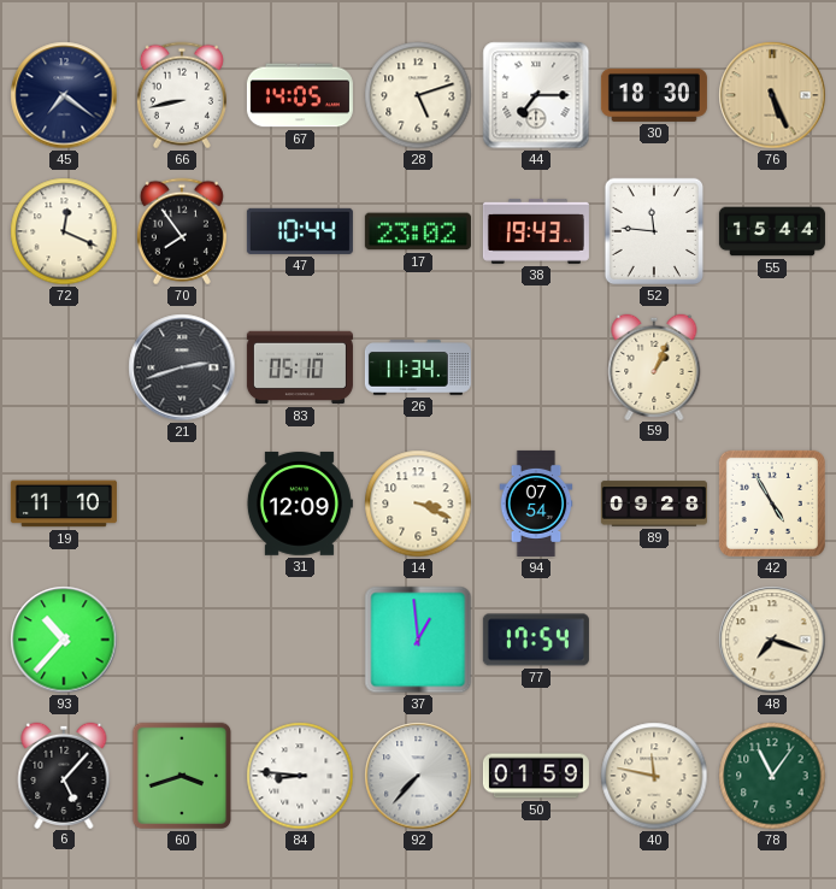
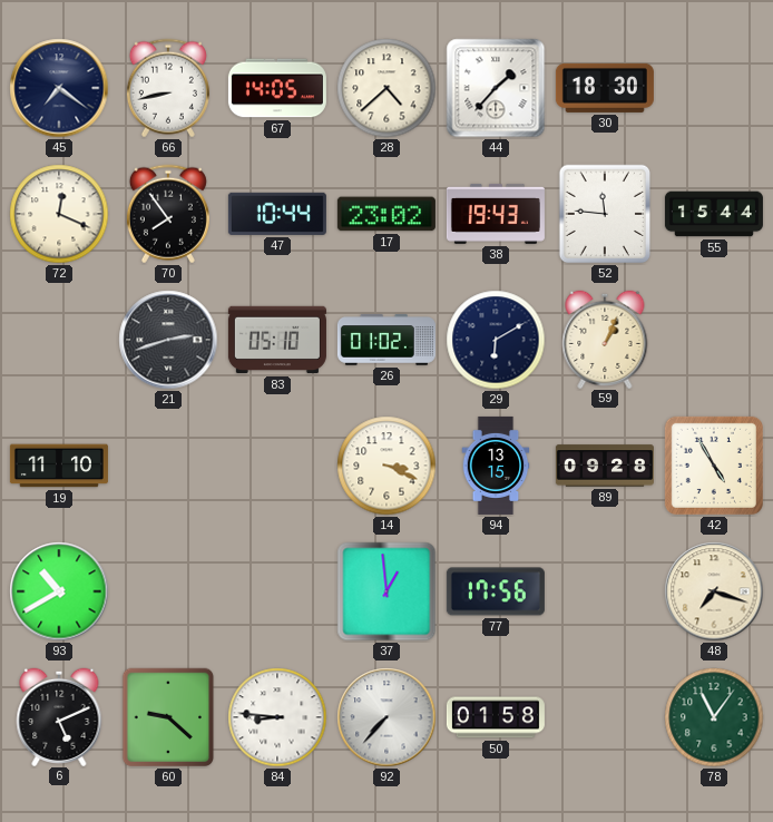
28: 5:12 -> 4:38
44: 7:15 -> 1:37
76: 5:26 -> none
26: 11:34 -> 01:02
29: none -> 6:10
31: 12:09 -> none
94: 07:54 -> 13:15
93: 10:37 -> 10:40
77: 17:54 -> 17:56
6: 5:07 -> 5:11
60: 3:42 -> 9:22
50: 01:59 -> 01:58
40: 11:47 -> none
